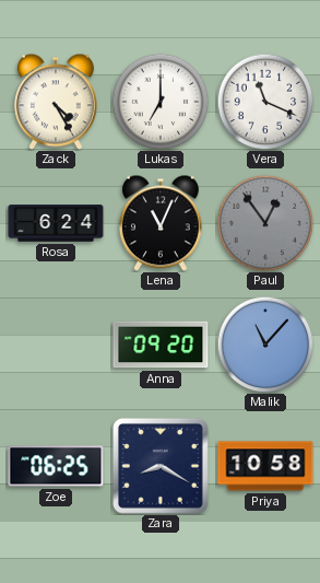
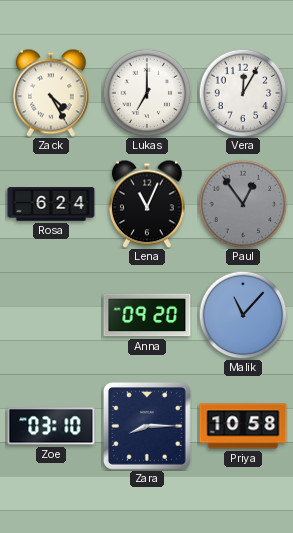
Vera: 11:19 -> 12:05
Zoe: 06:25 -> 03:10
Zara: 8:20 -> 8:15
